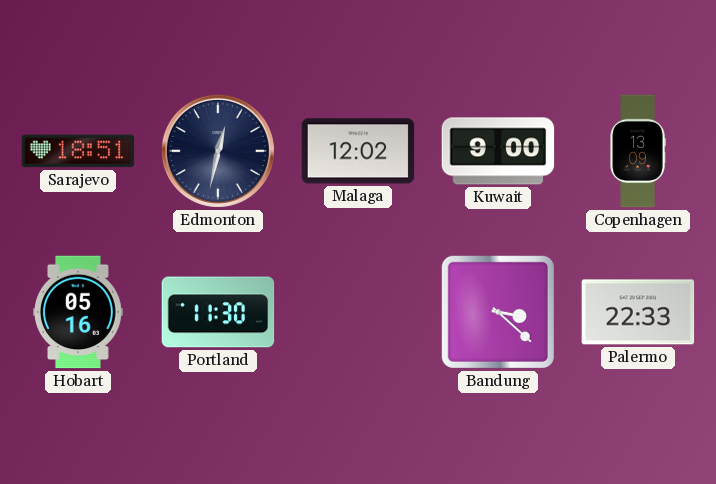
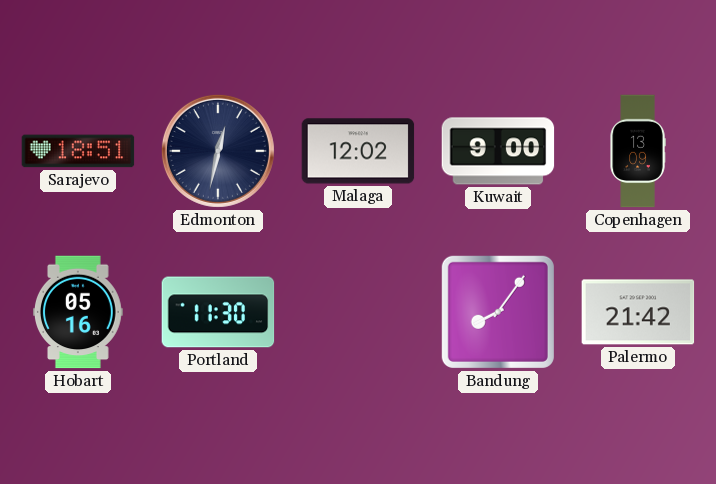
Bandung: 3:22 -> 8:06
Palermo: 22:33 -> 21:42
